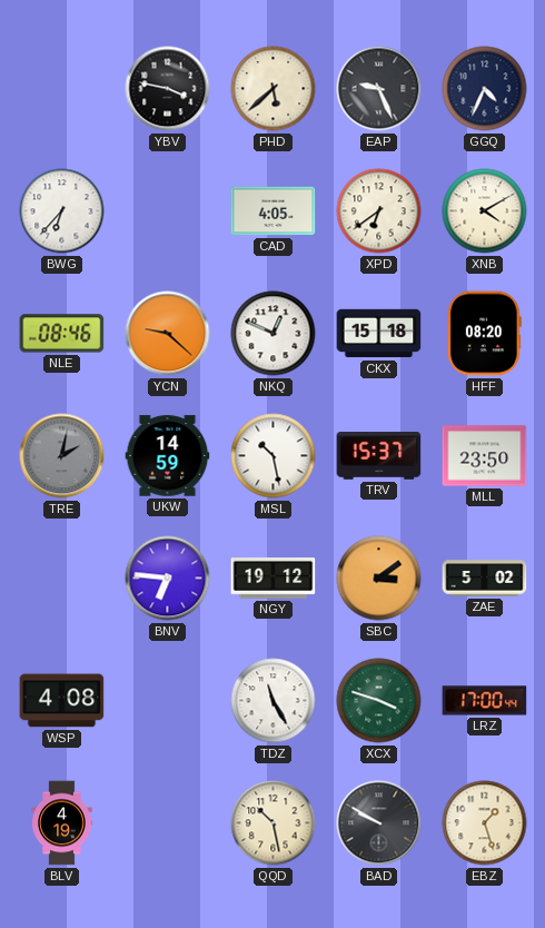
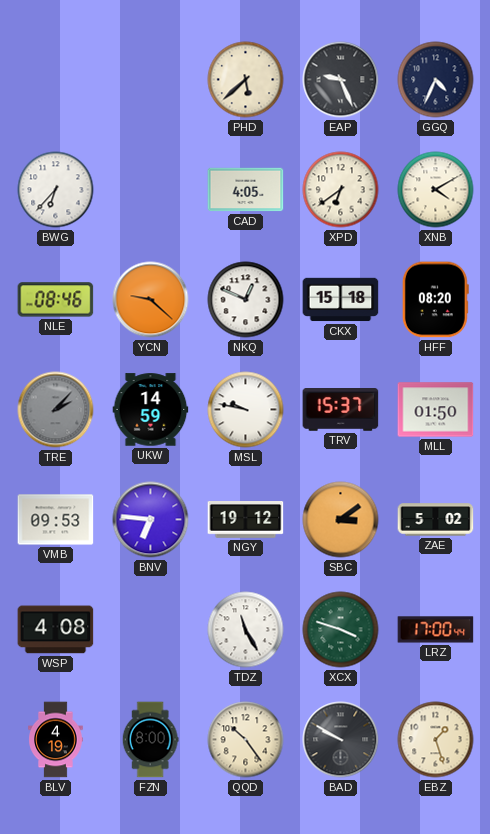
YBV: 3:47 -> none
TRE: 2:02 -> 2:07
MSL: 10:28 -> 9:47
MLL: 23:50 -> 01:50
VMB: none -> 09:53
FZN: none -> 8:00
QQD: 10:28 -> 10:24
